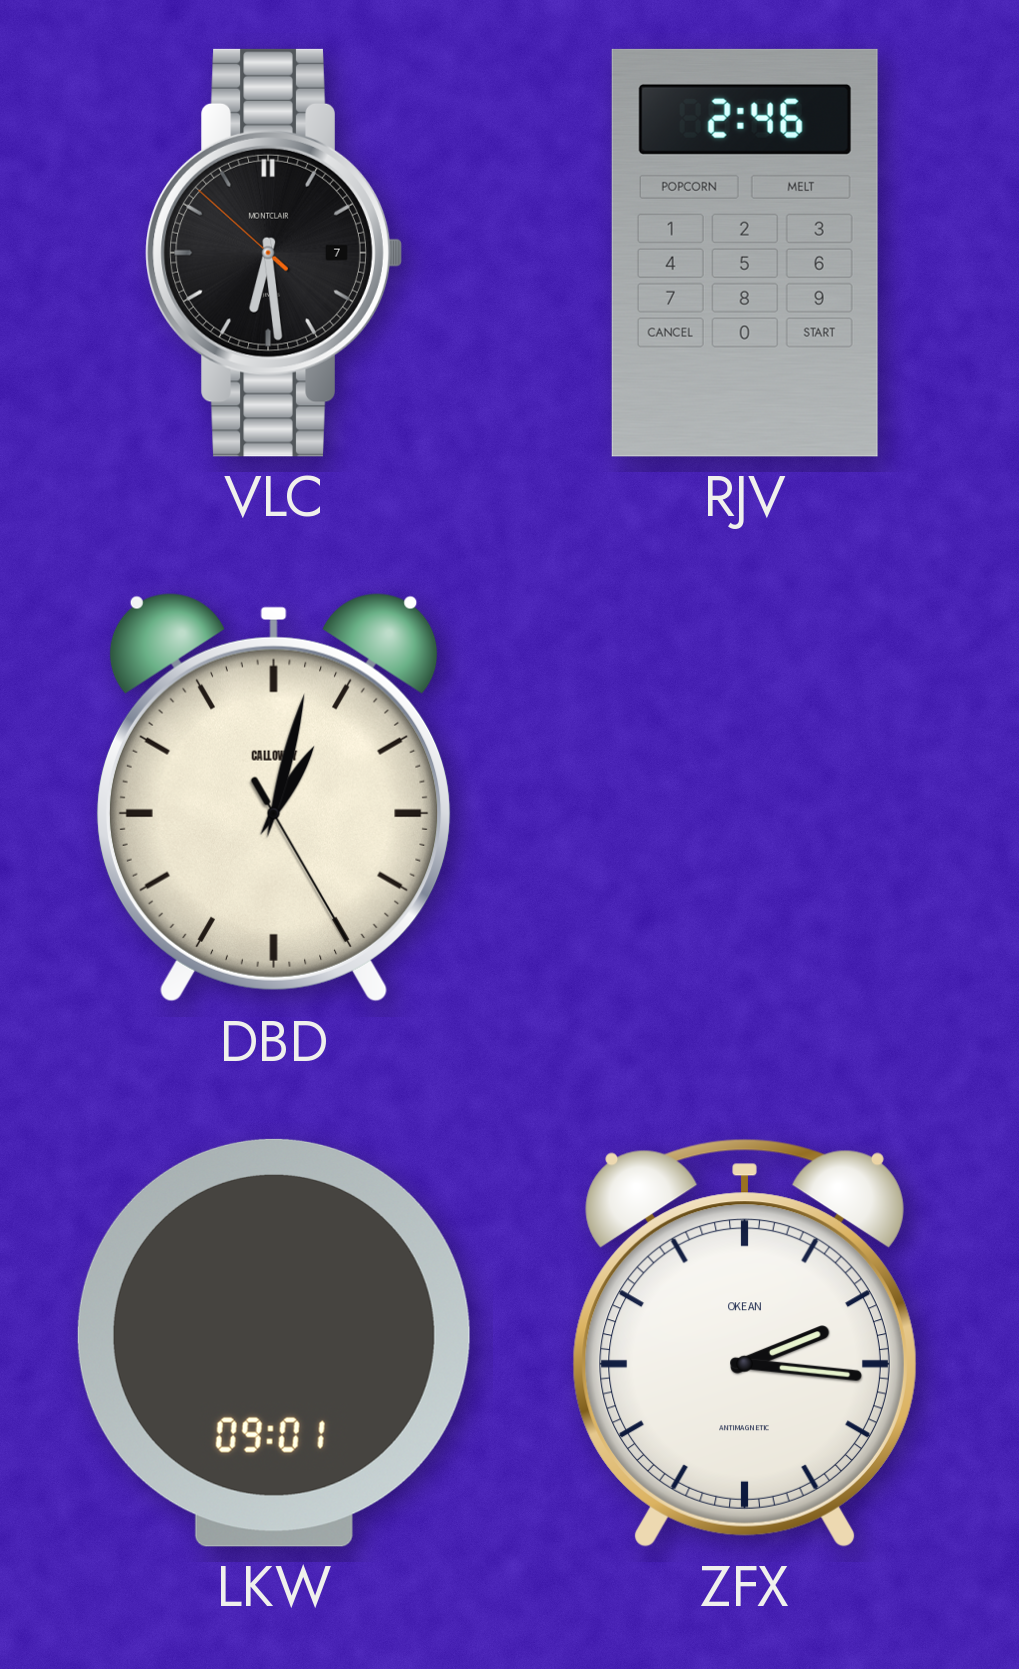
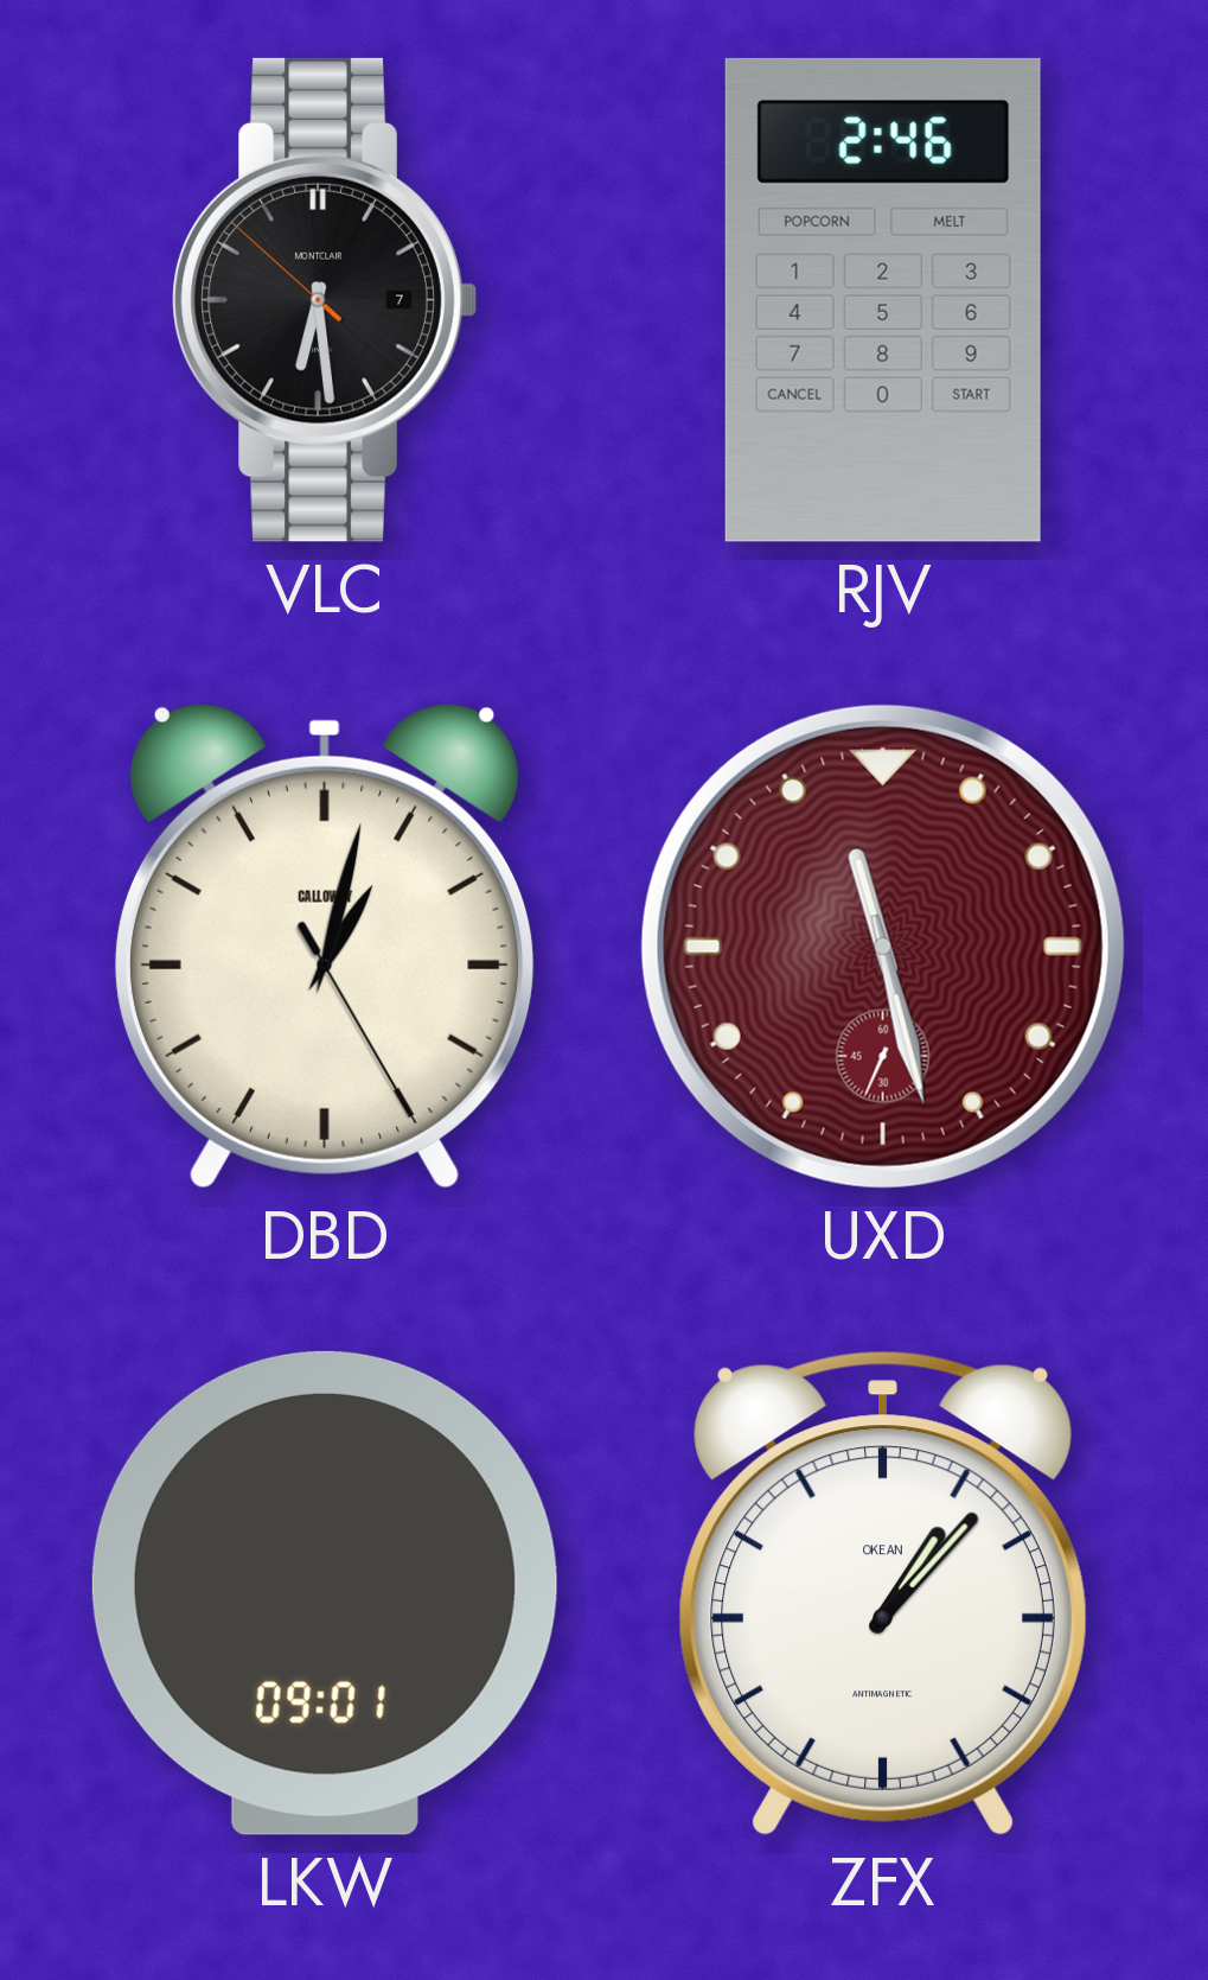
UXD: none -> 11:27
ZFX: 2:16 -> 1:07
